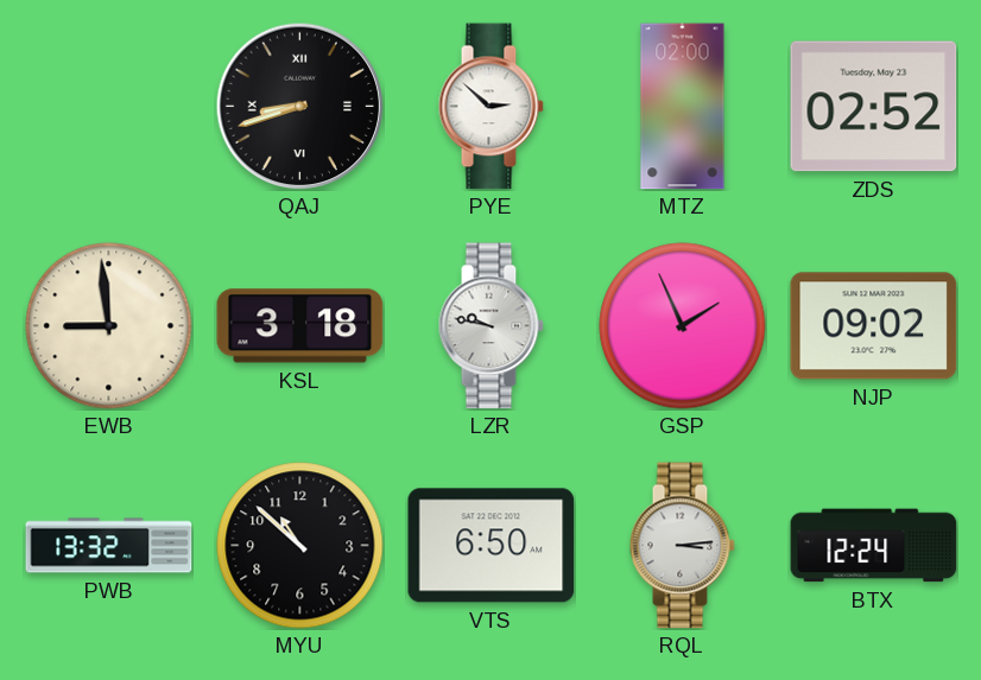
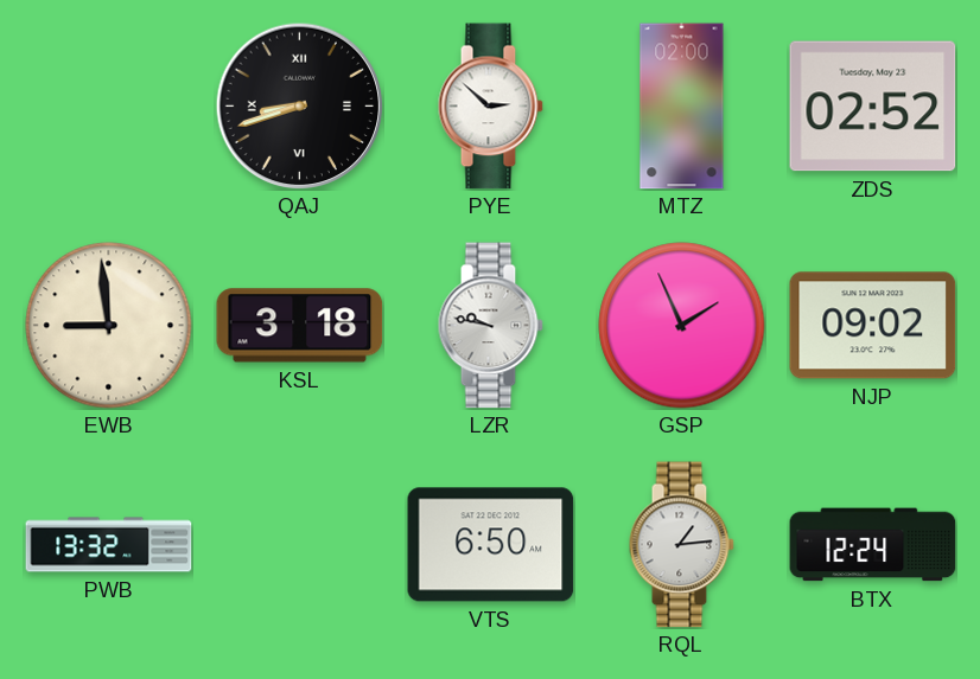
MYU: 10:52 -> none
RQL: 3:14 -> 1:14
